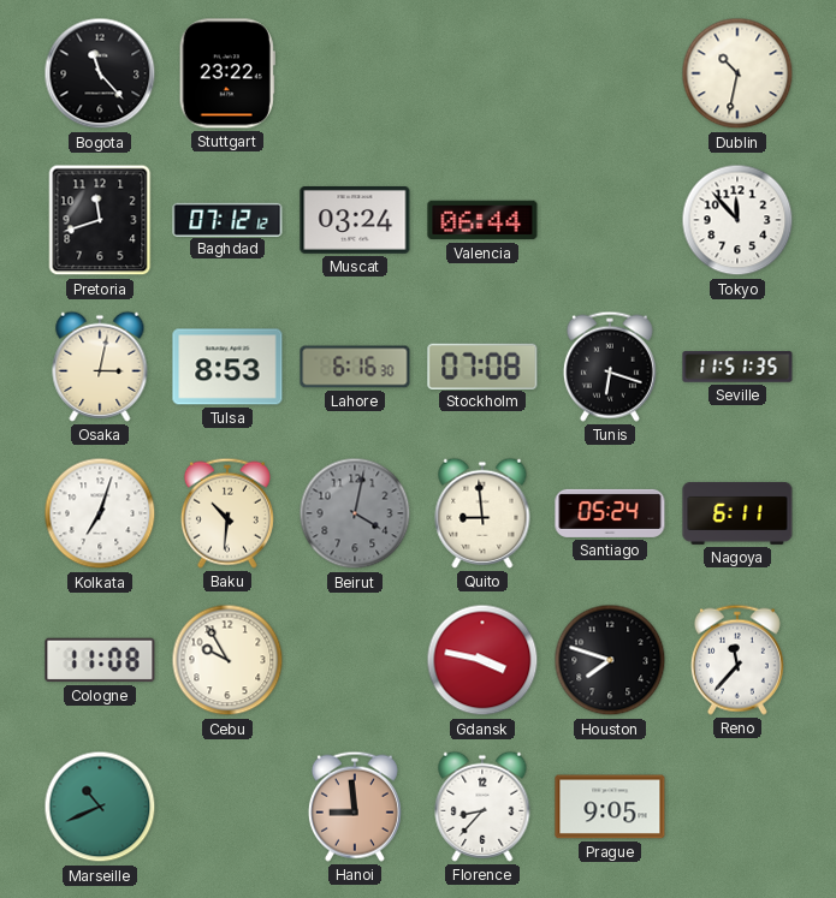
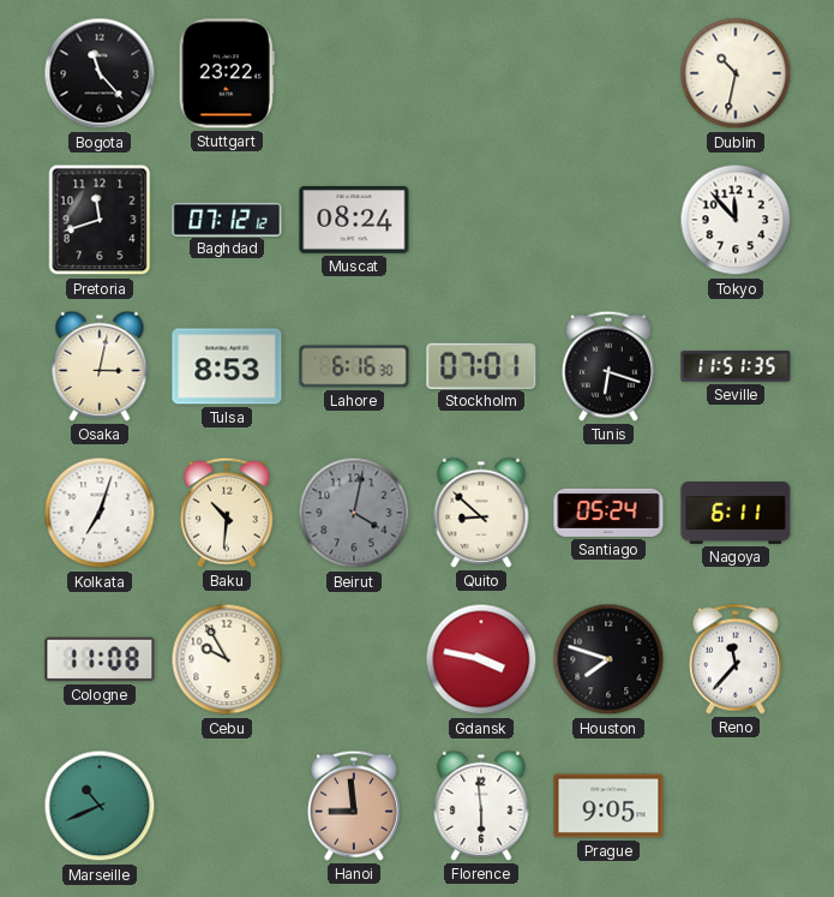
Muscat: 03:24 -> 08:24
Valencia: 06:44 -> none
Stockholm: 07:08 -> 07:01
Quito: 8:59 -> 8:52
Florence: 8:37 -> 5:59
